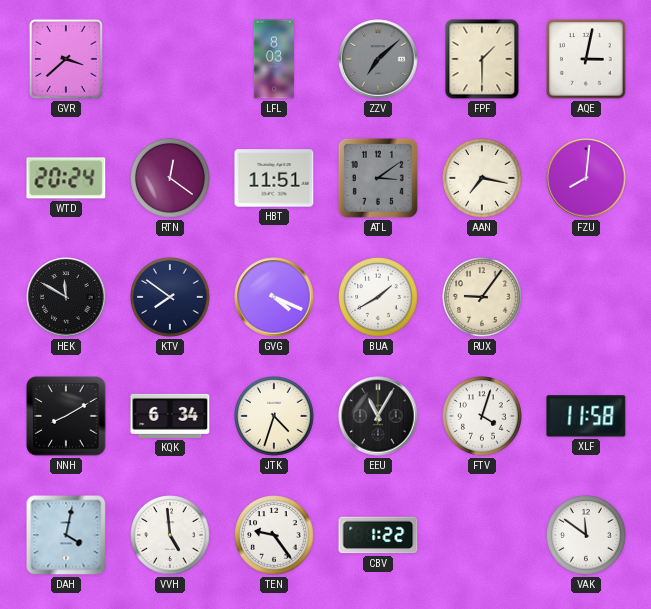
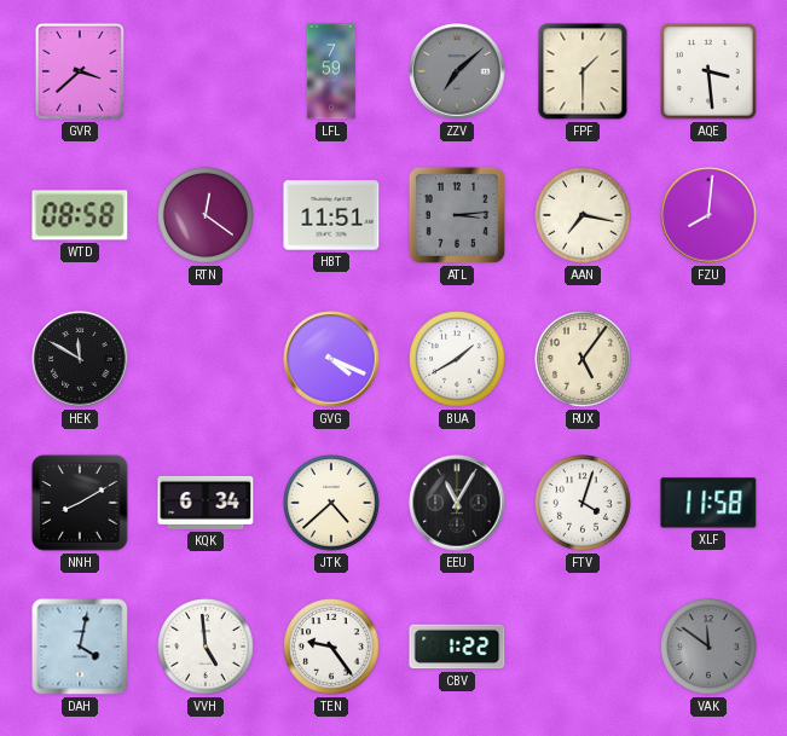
LFL: 8:03 -> 7:59
AQE: 3:02 -> 3:29
WTD: 20:24 -> 08:58
ATL: 3:09 -> 3:14
KTV: 7:51 -> none
RUX: 9:06 -> 5:06
JTK: 4:33 -> 4:38
VAK dial: white -> grey
